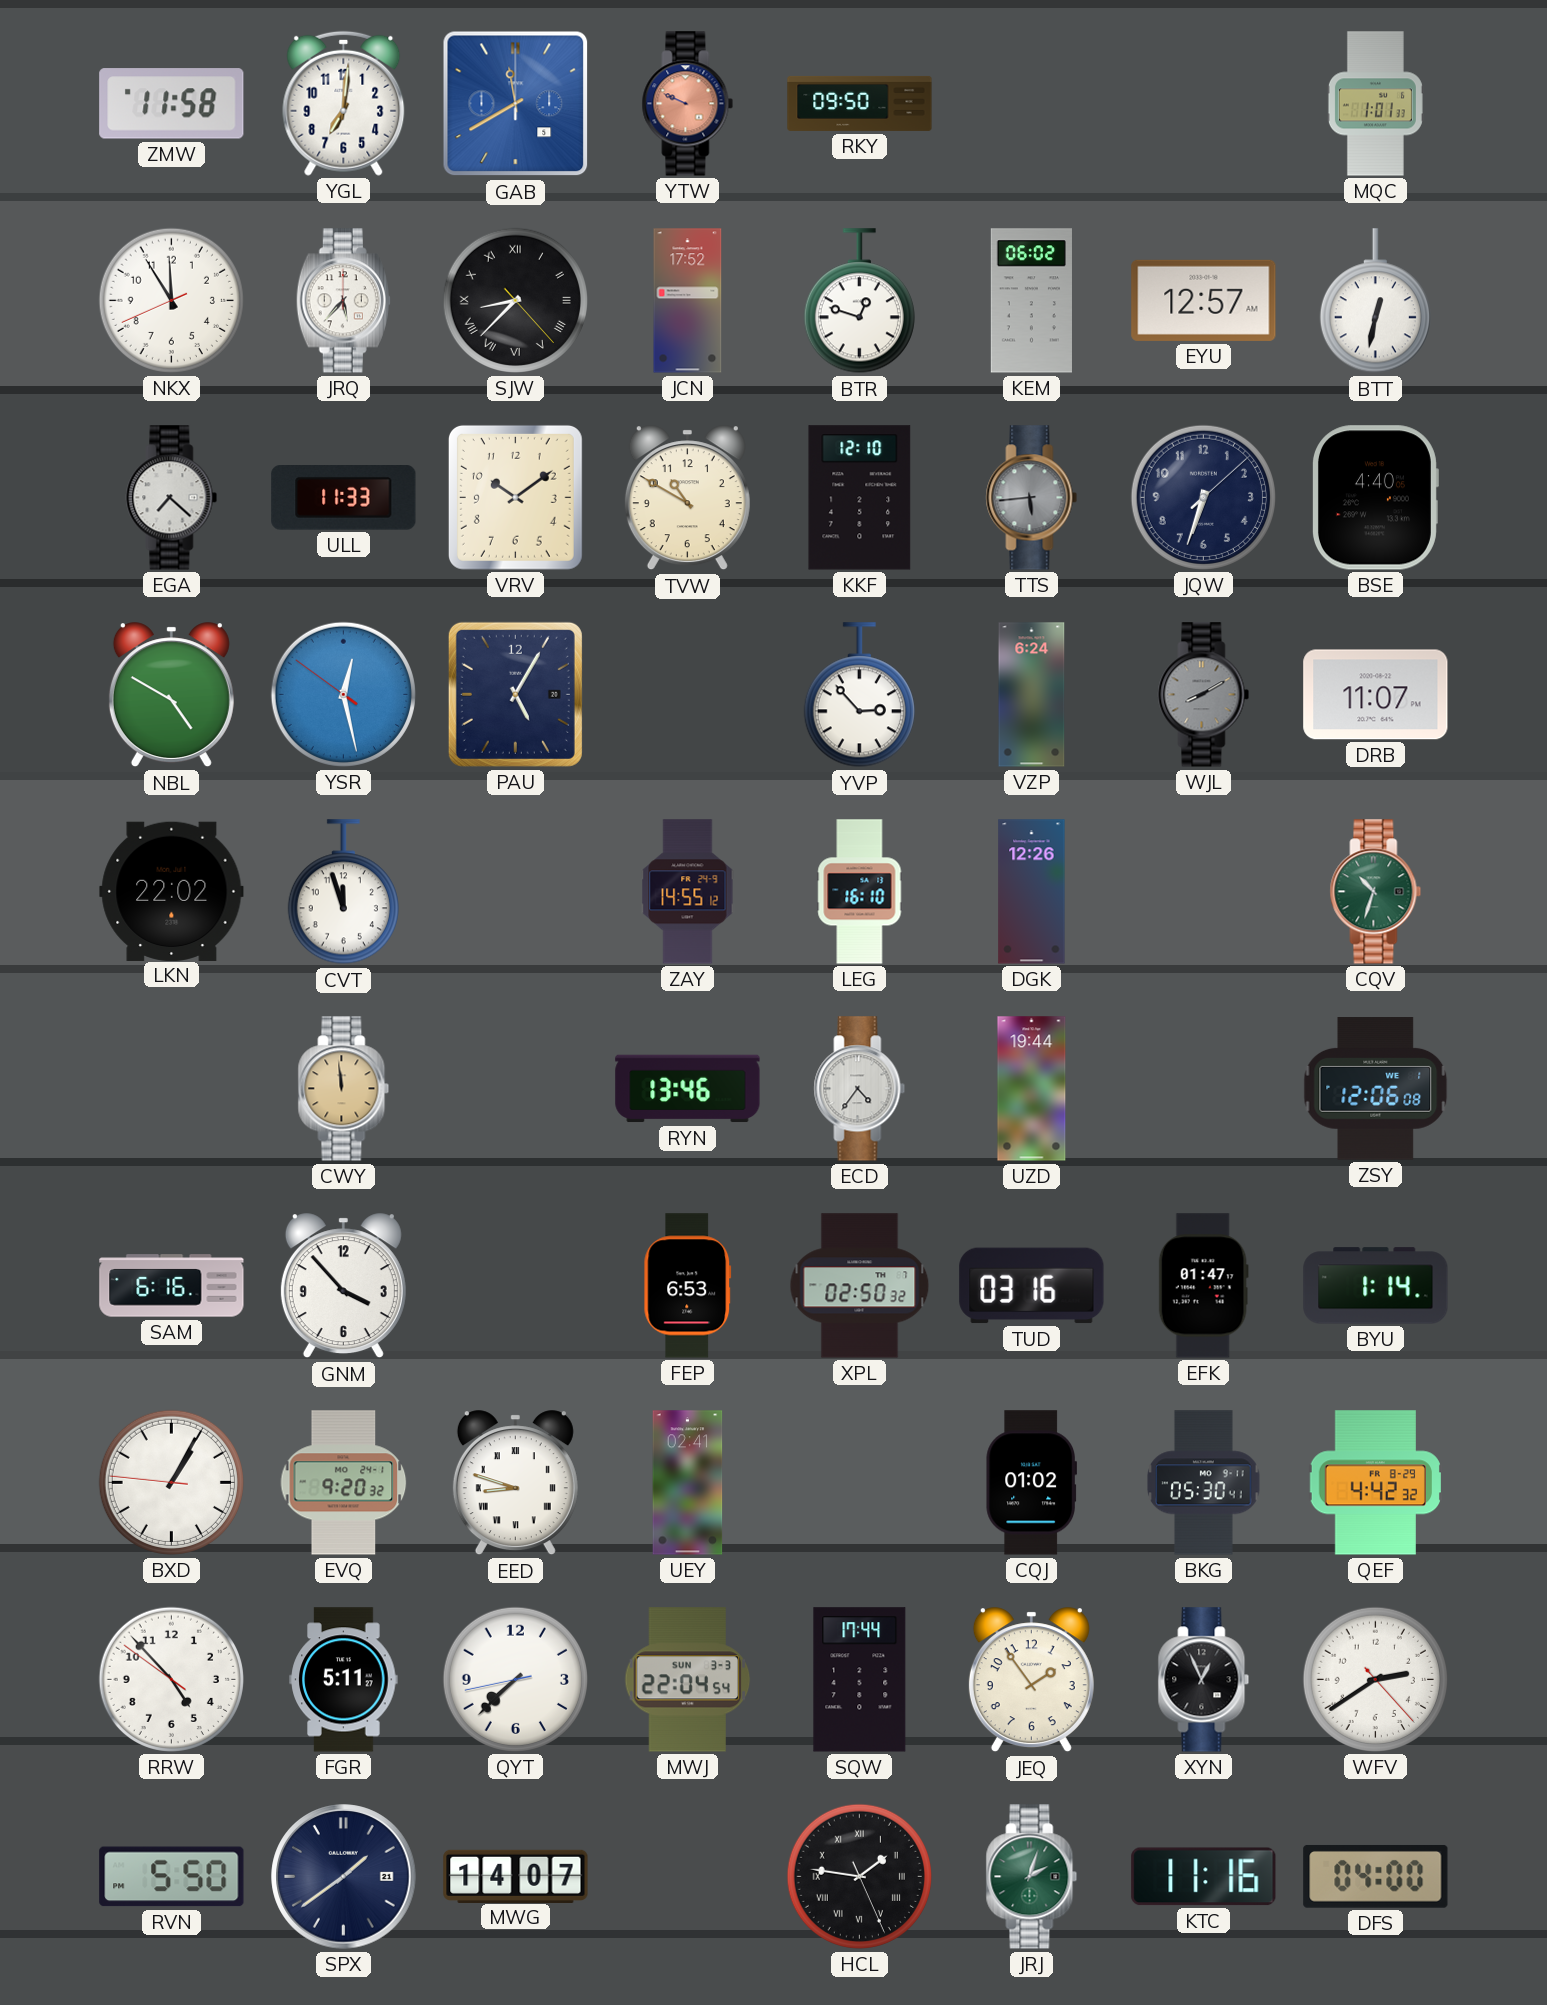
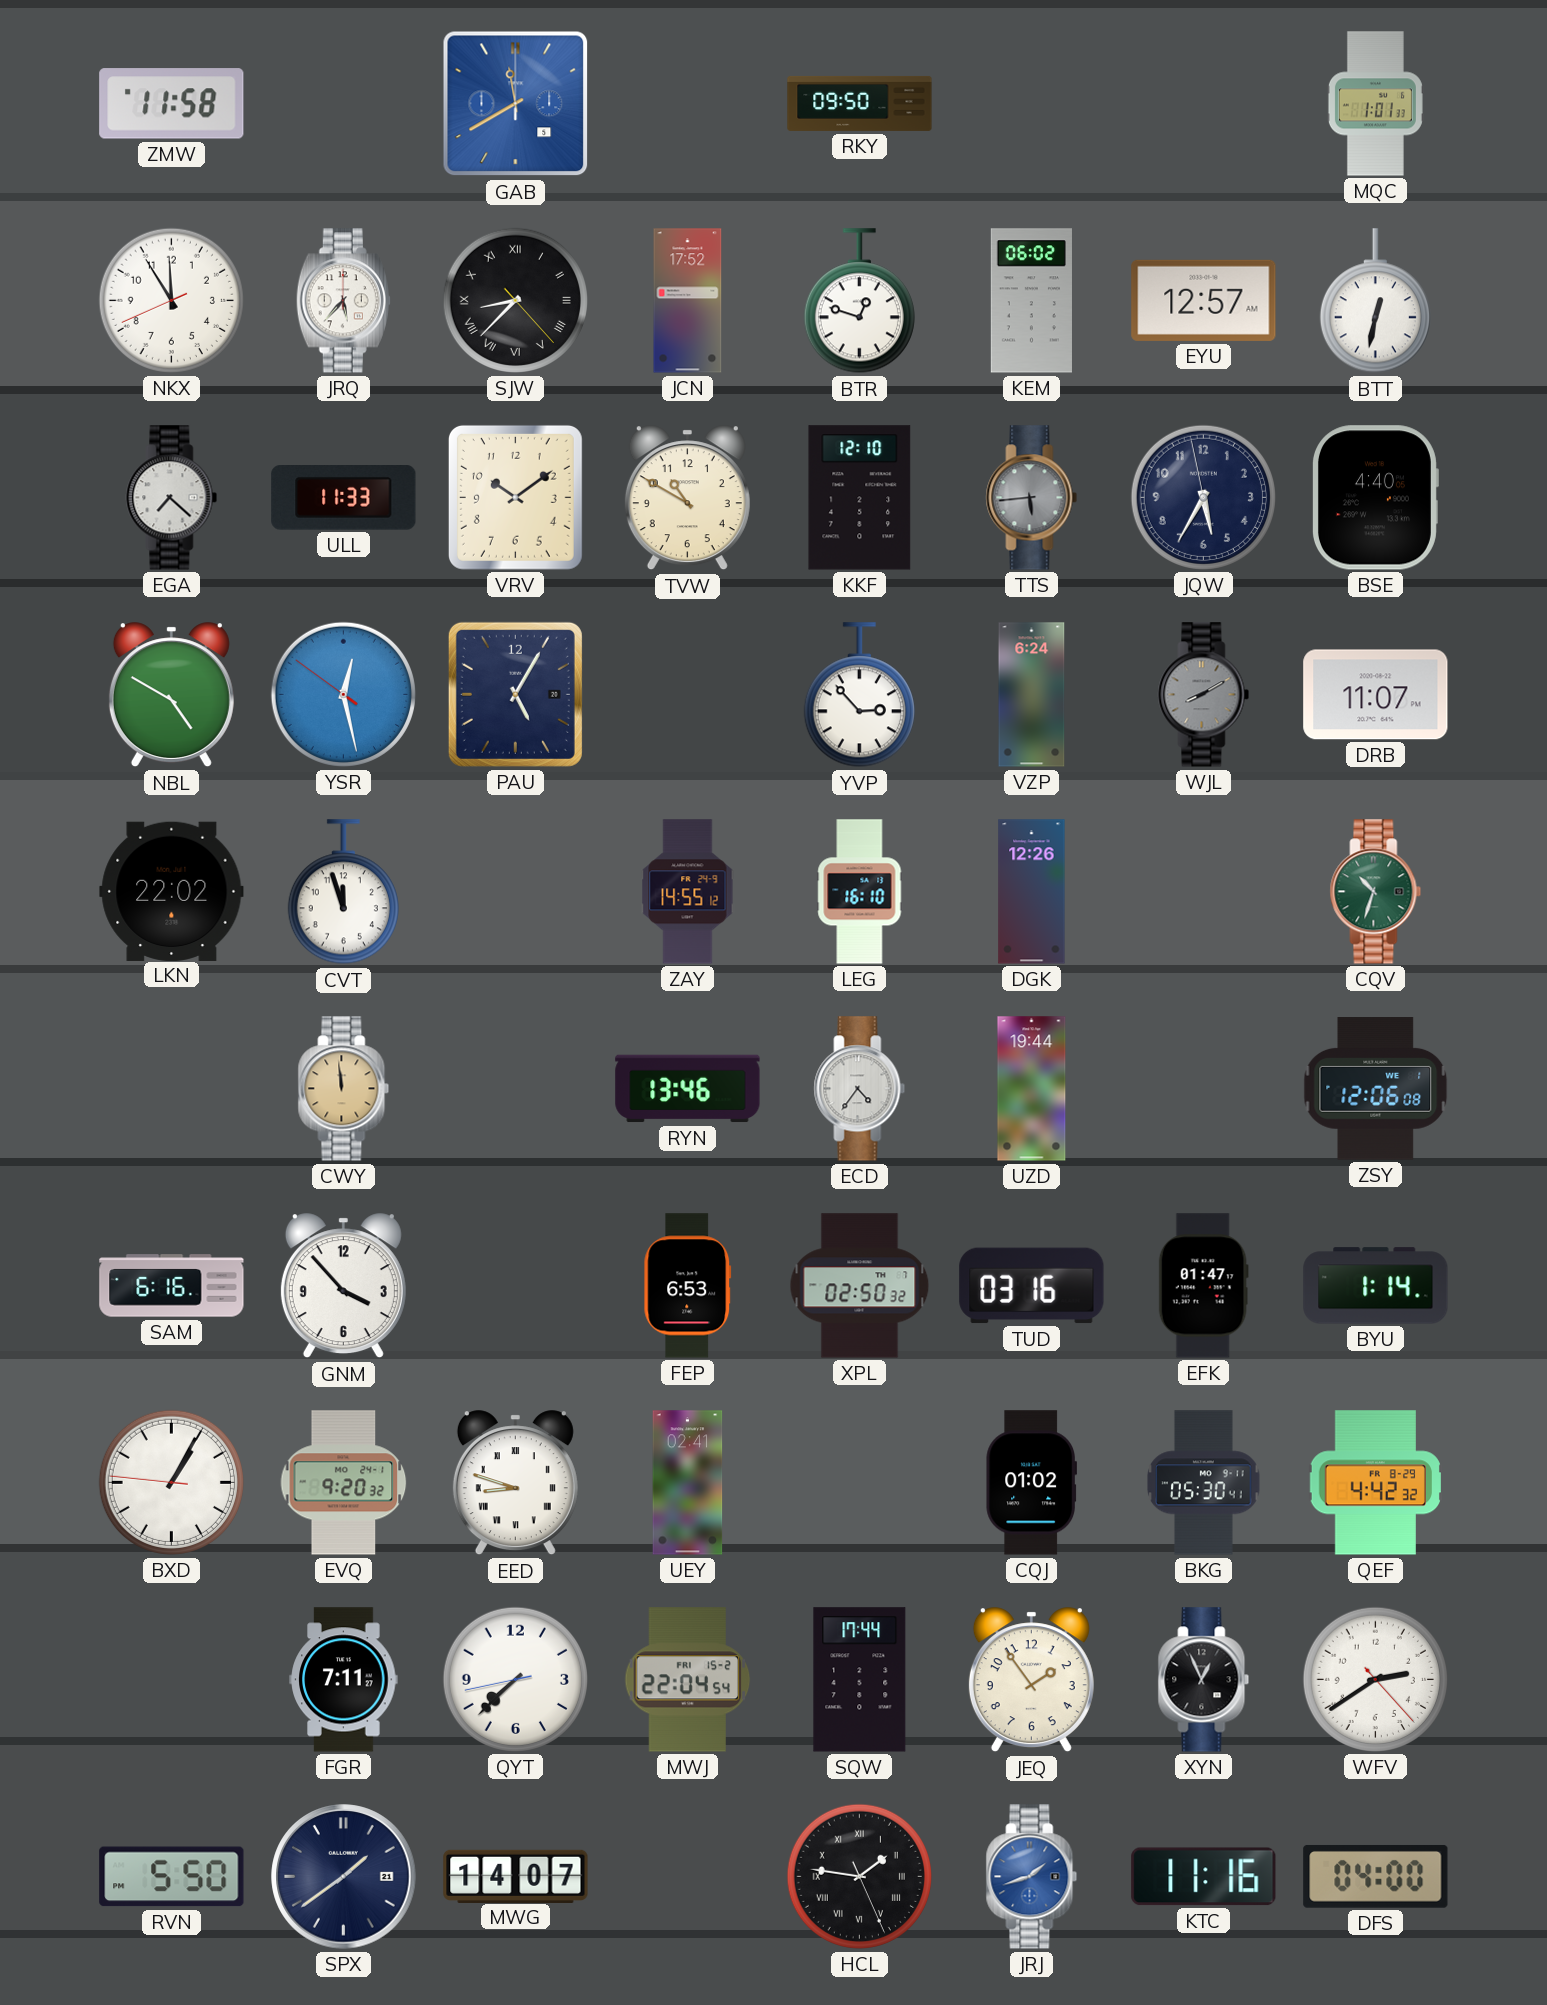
YGL: 7:01 -> none
YTW: 9:49 -> none
JQW: 6:33 -> 5:34
RRW: 4:52 -> none
FGR: 5:11 -> 7:11
MWJ date: SUN 3-3 -> FRI 15-2
JRJ: 2:03 -> 1:42
JRJ dial: green -> blue
